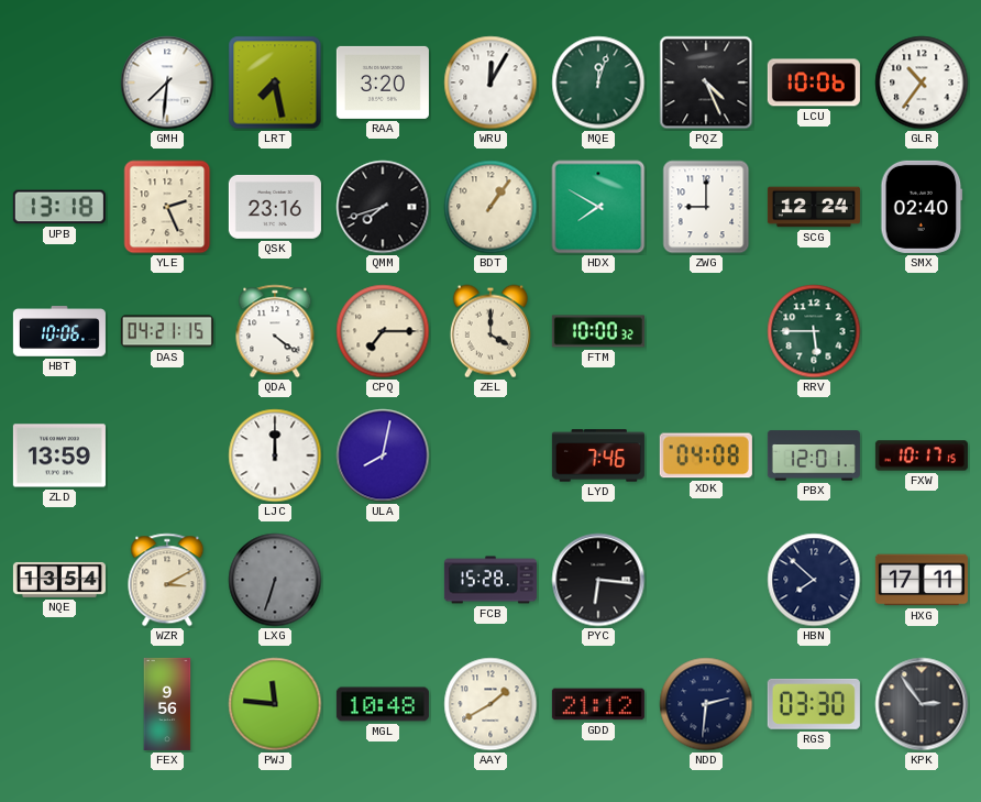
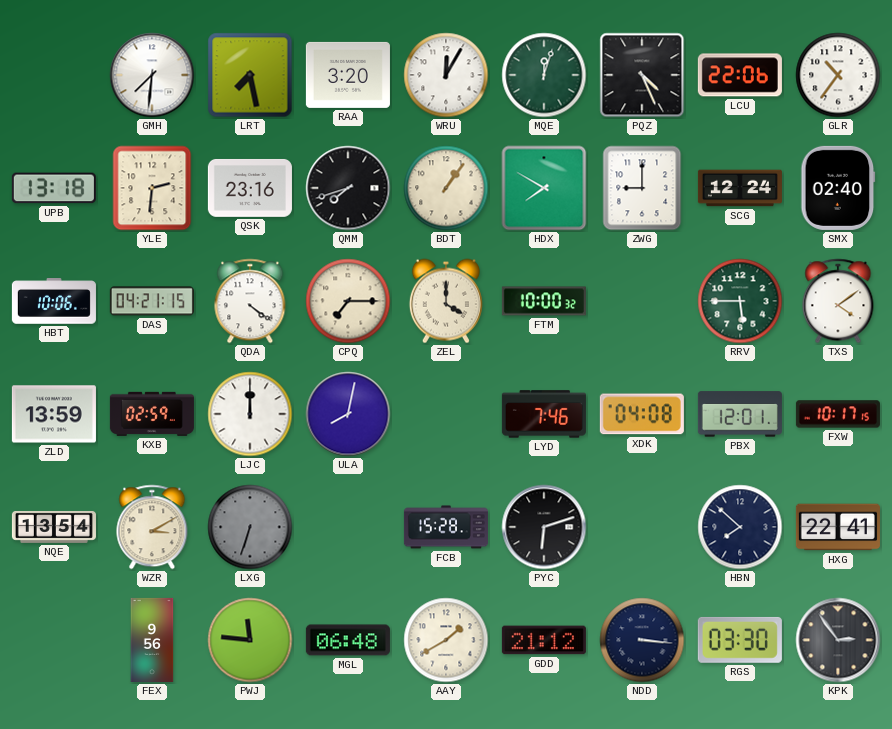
LCU: 10:06 -> 22:06
YLE: 2:26 -> 2:31
TXS: none -> 4:09
KXB: none -> 02:59
PYC: 6:16 -> 6:12
HXG: 17:11 -> 22:41
MGL: 10:48 -> 06:48
NDD: 2:31 -> 3:16
